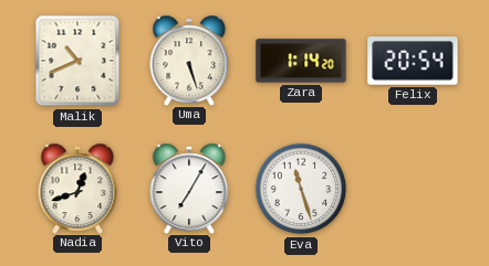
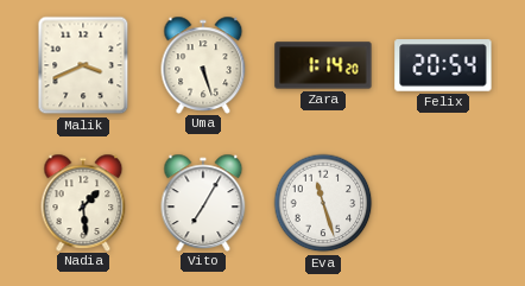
Malik: 10:41 -> 3:41
Nadia: 12:42 -> 1:29
